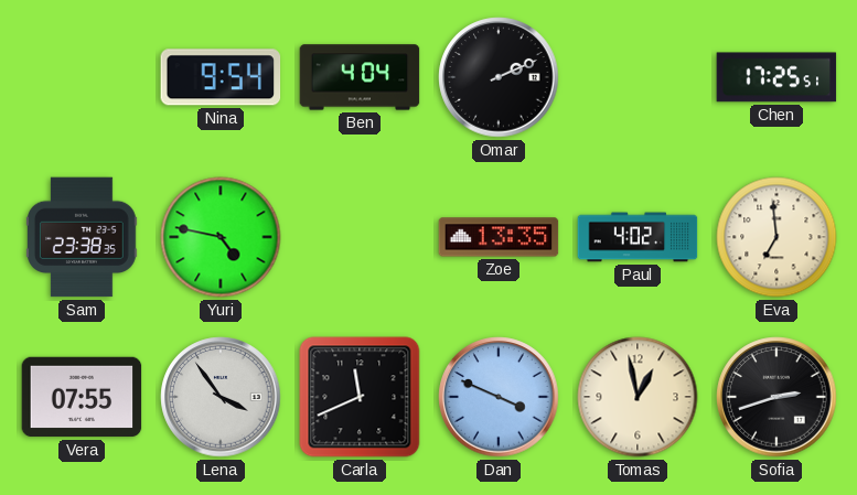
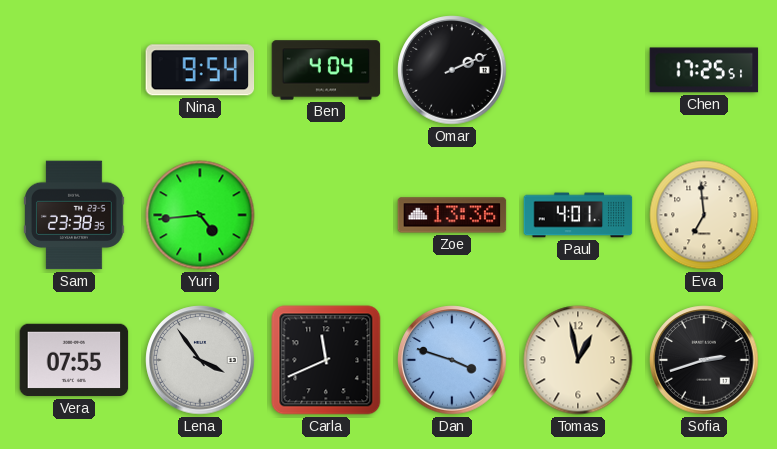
Yuri: 4:47 -> 4:44
Zoe: 13:35 -> 13:36
Paul: 4:02 -> 4:01
Dan: 3:49 -> 3:48
